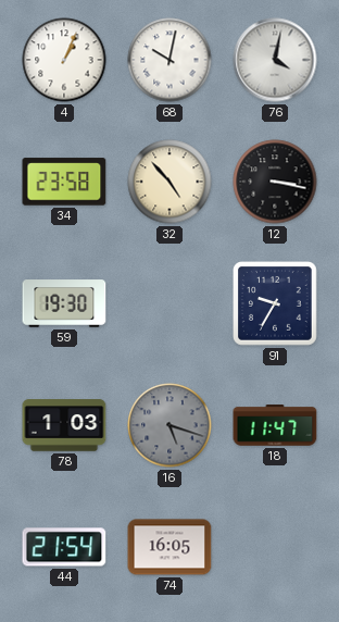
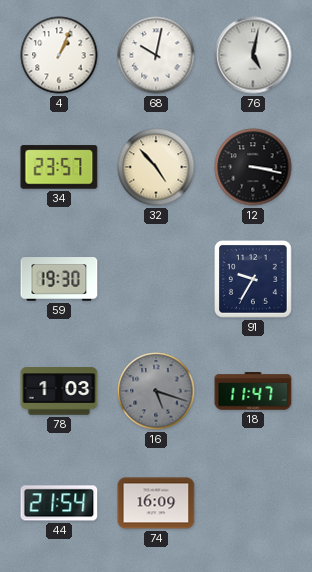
76: 4:02 -> 5:02
34: 23:58 -> 23:57
74: 16:05 -> 16:09
